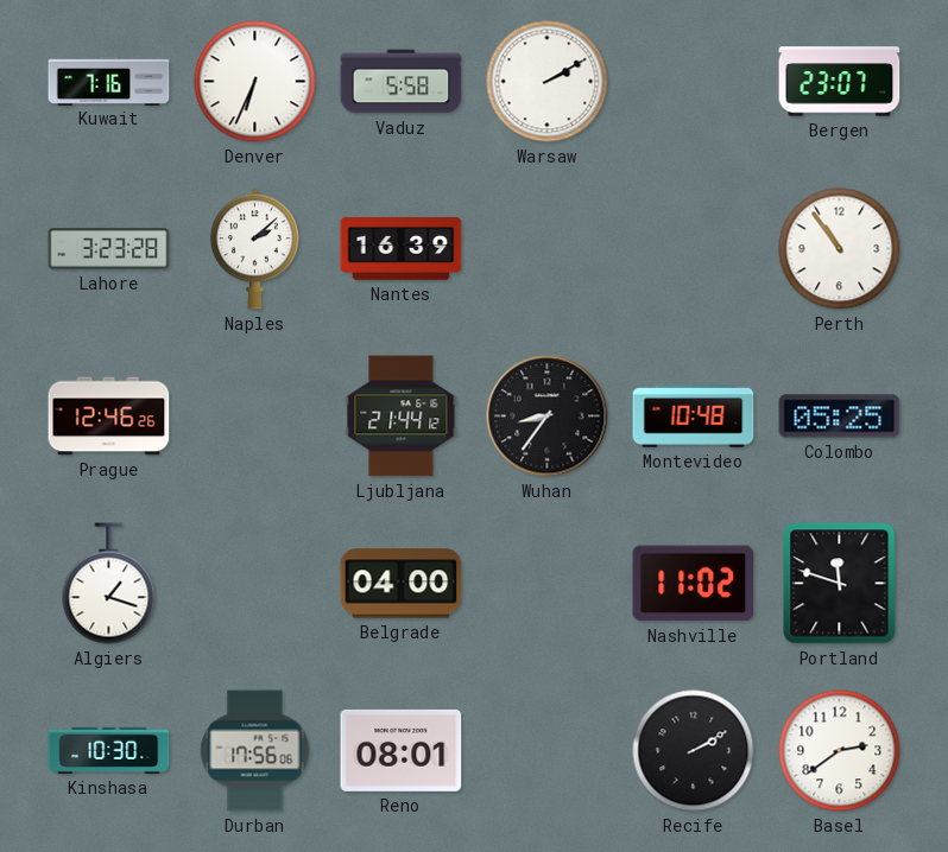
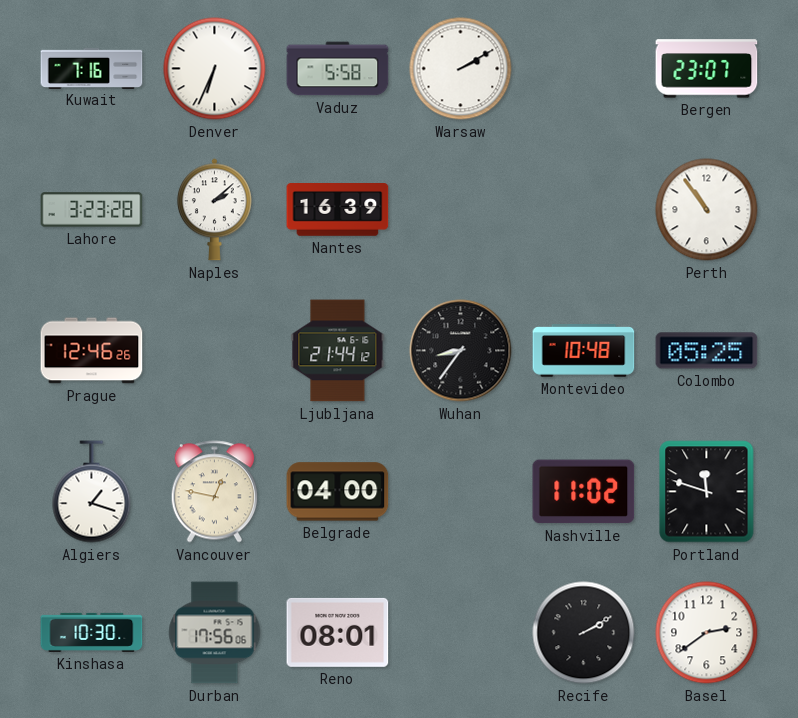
Vancouver: none -> 12:47
